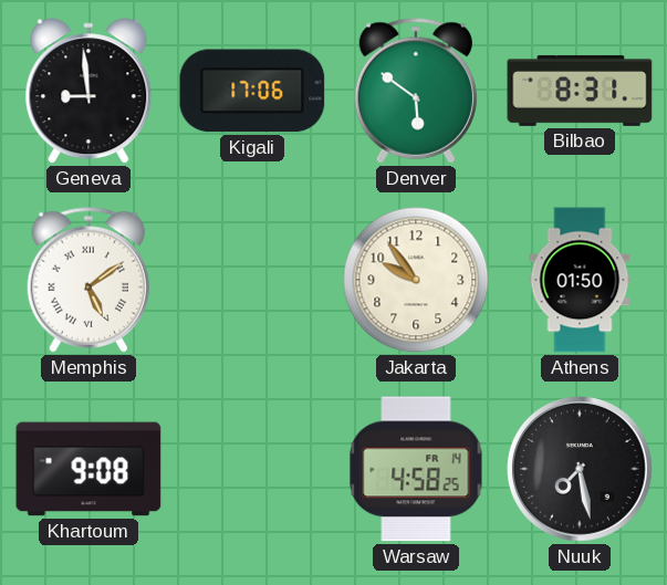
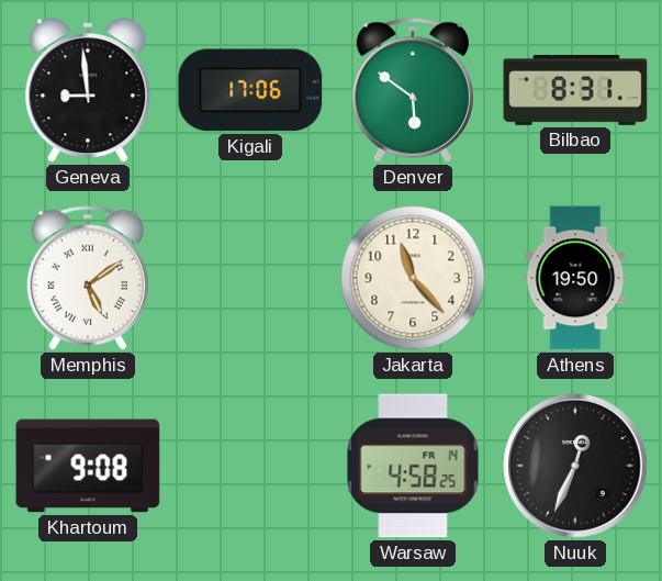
Jakarta: 9:54 -> 11:23
Athens: 01:50 -> 19:50
Nuuk: 7:28 -> 12:34
